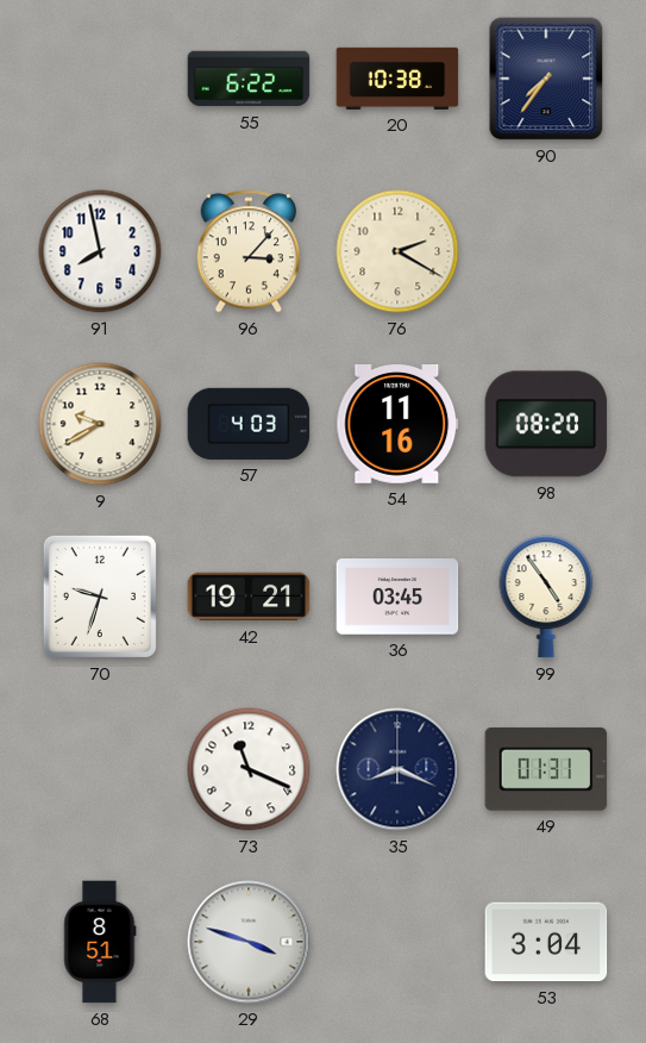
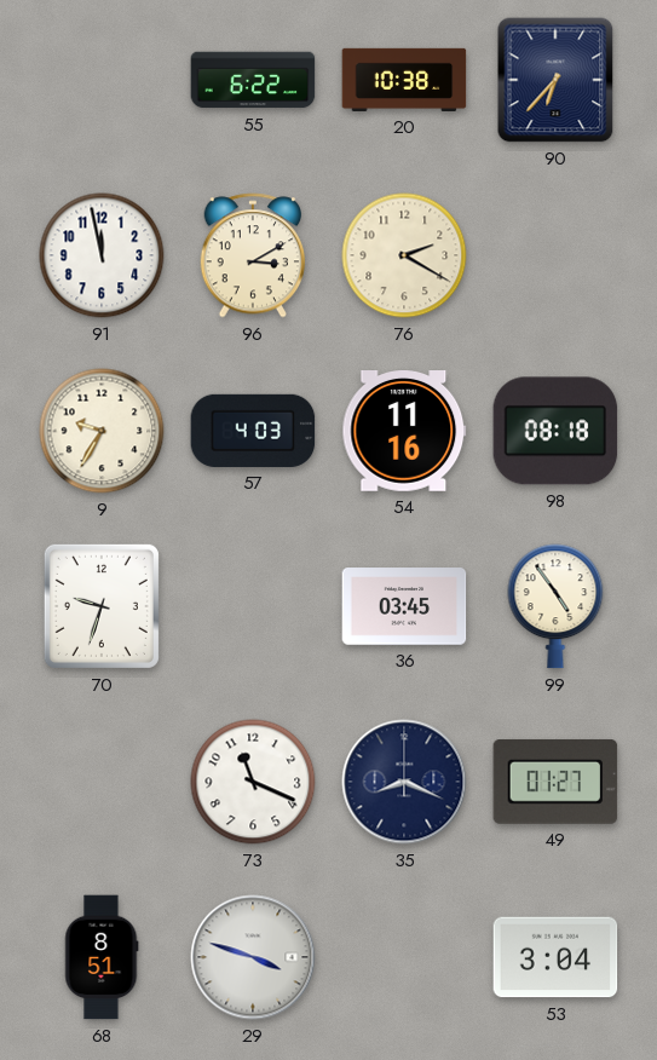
90: 7:36 -> 6:37
91: 7:58 -> 11:58
96: 3:07 -> 3:10
9: 9:40 -> 9:35
98: 08:20 -> 08:18
42: 19:21 -> none
49: 01:31 -> 01:27
